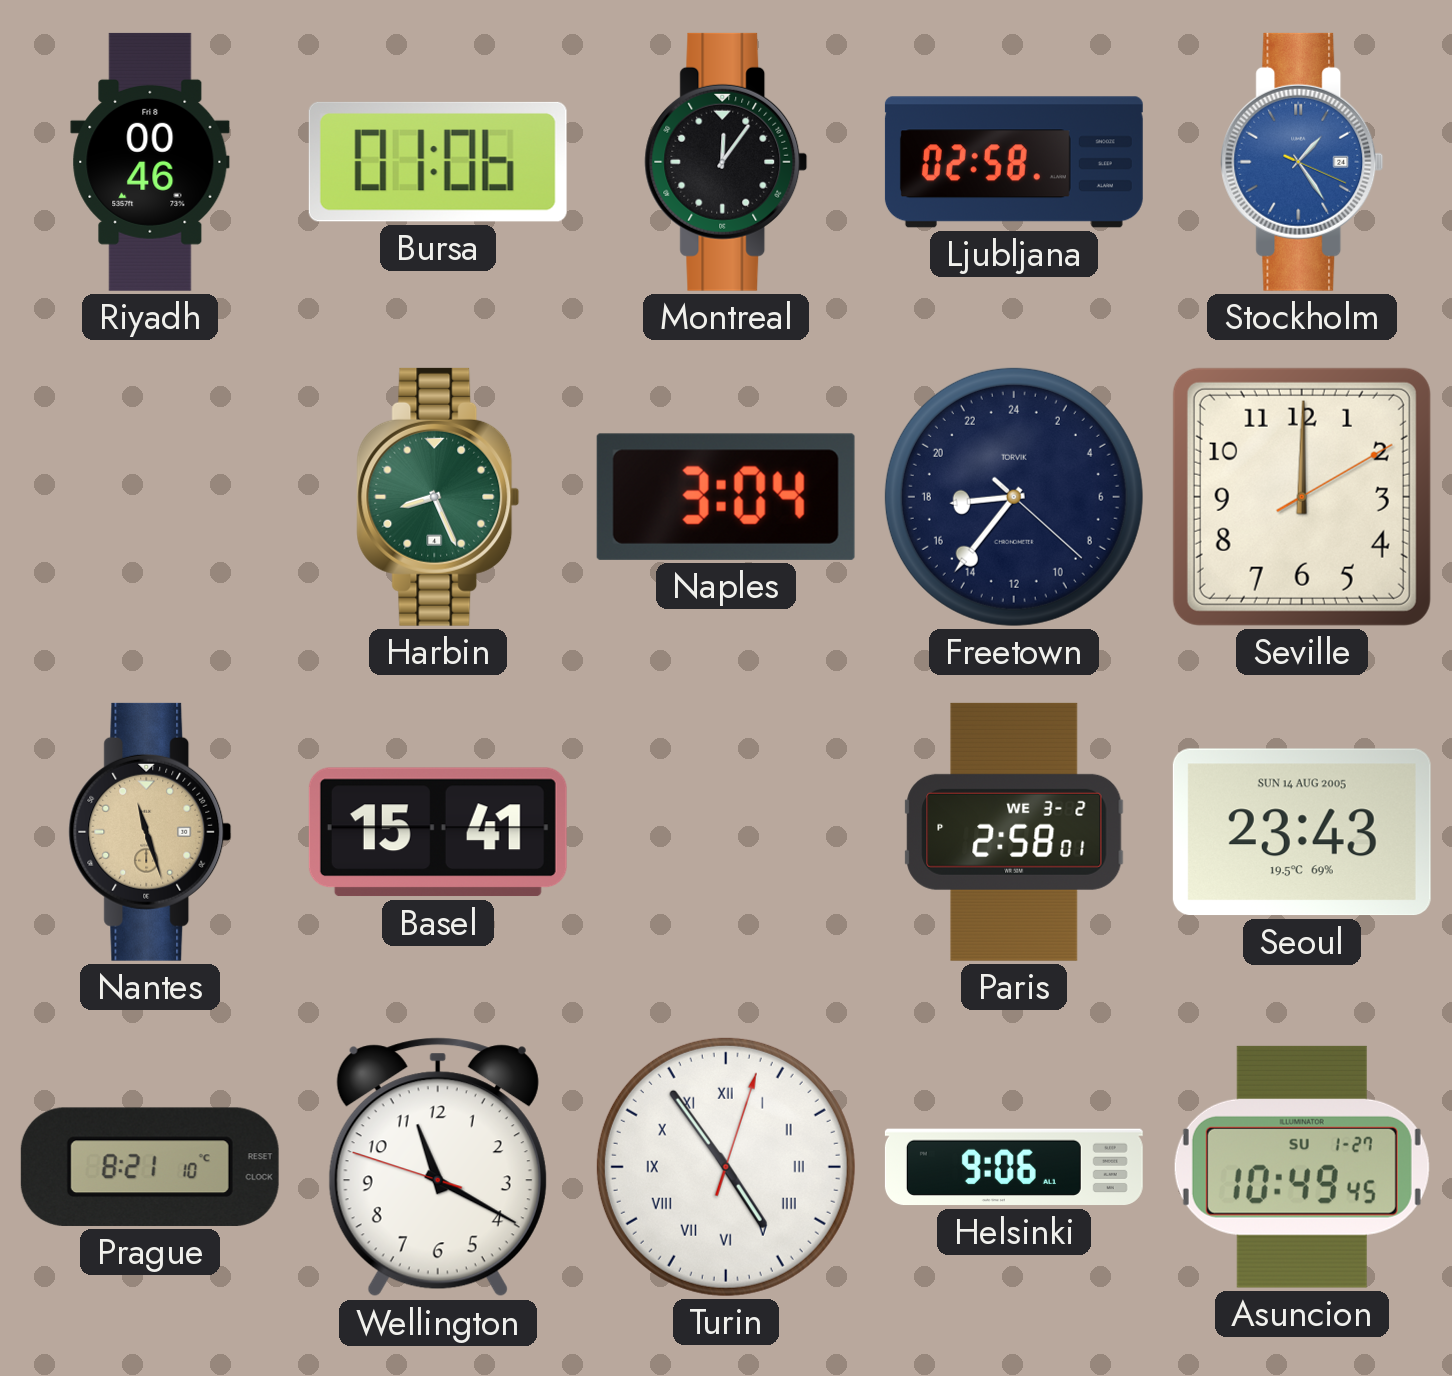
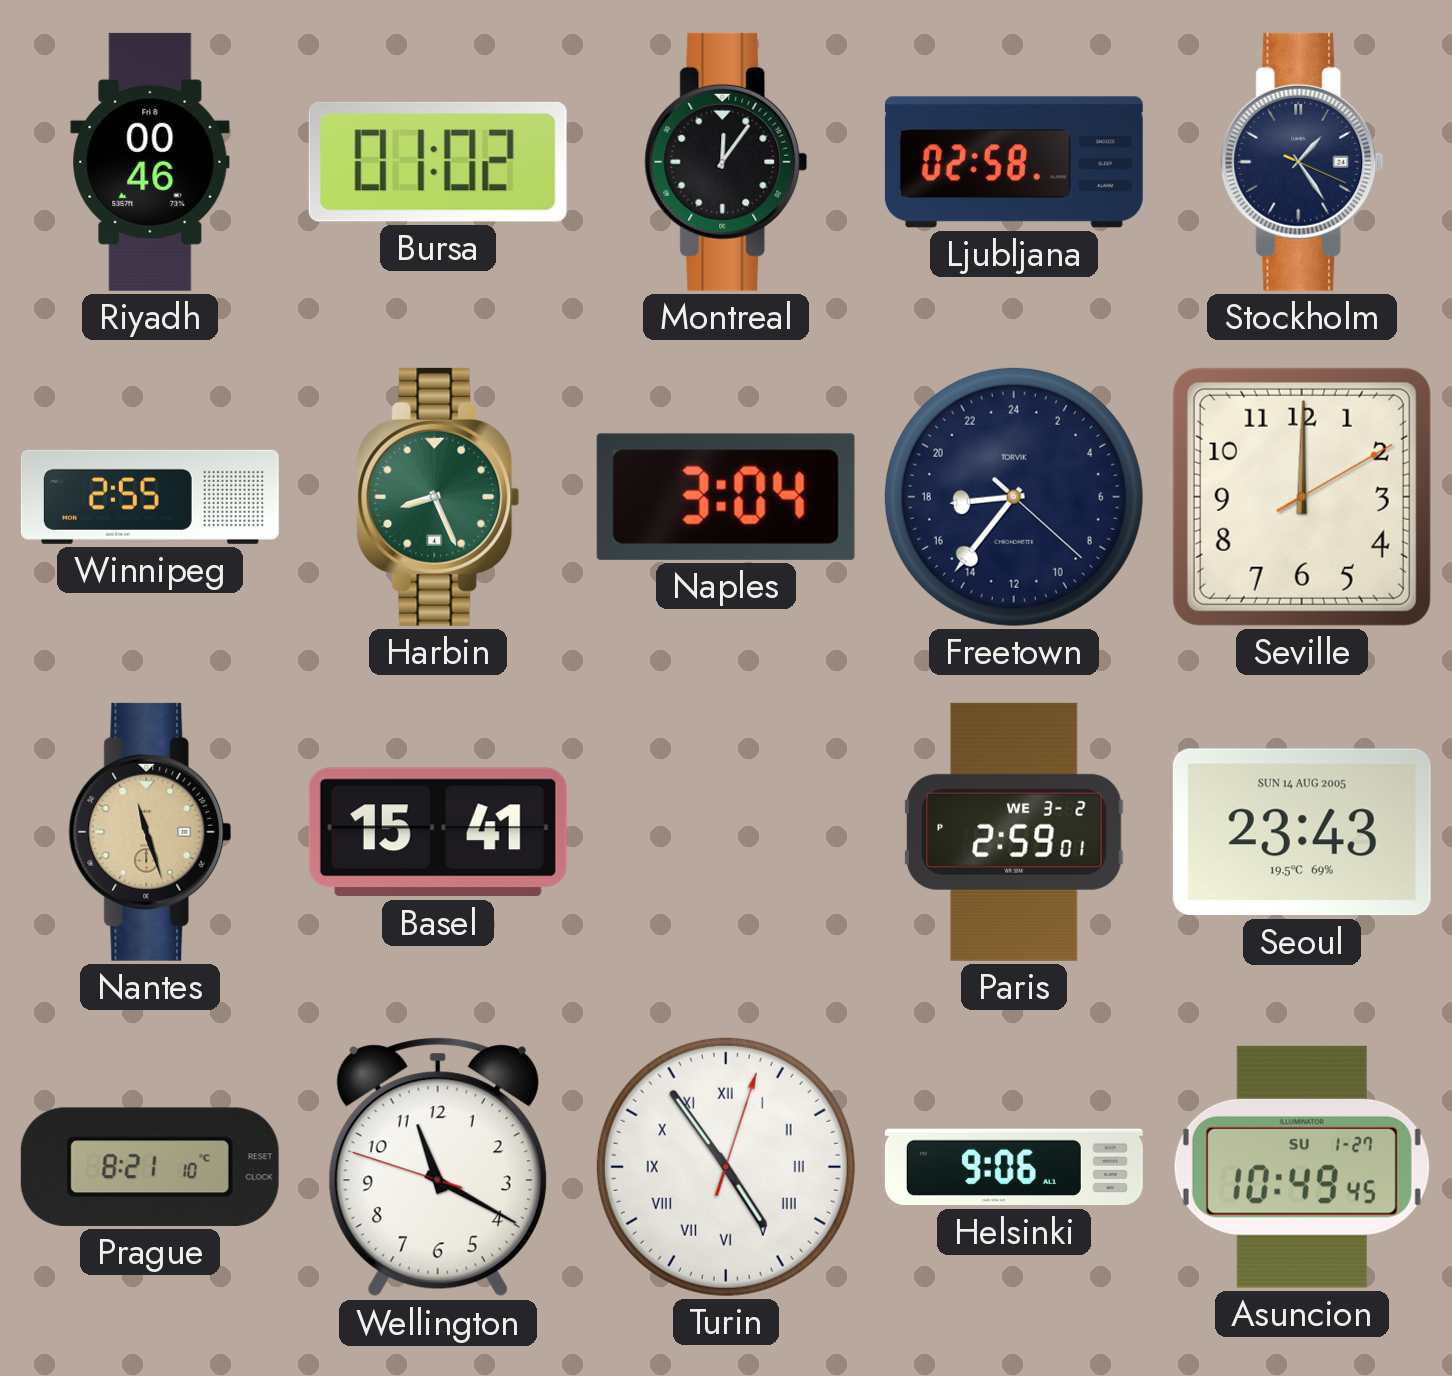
Bursa: 01:06 -> 01:02
Stockholm dial: blue -> navy
Winnipeg: none -> 2:55
Paris: 2:58 -> 2:59
